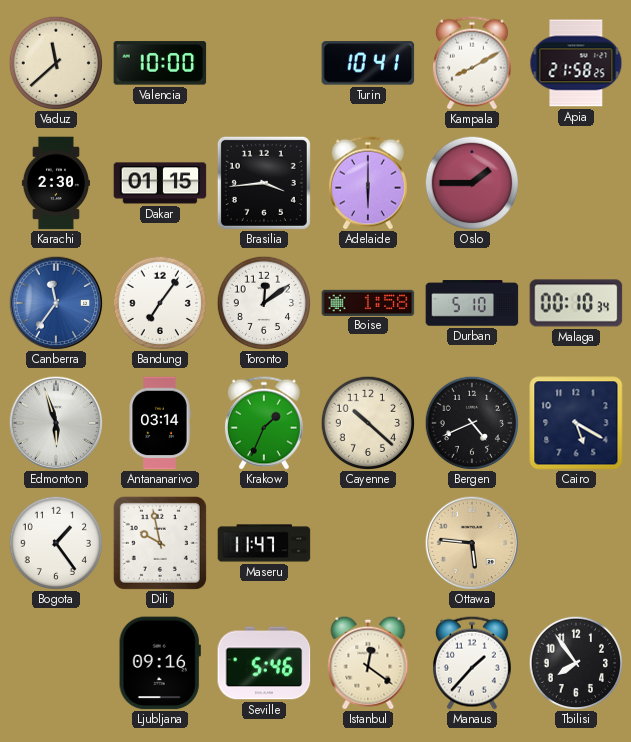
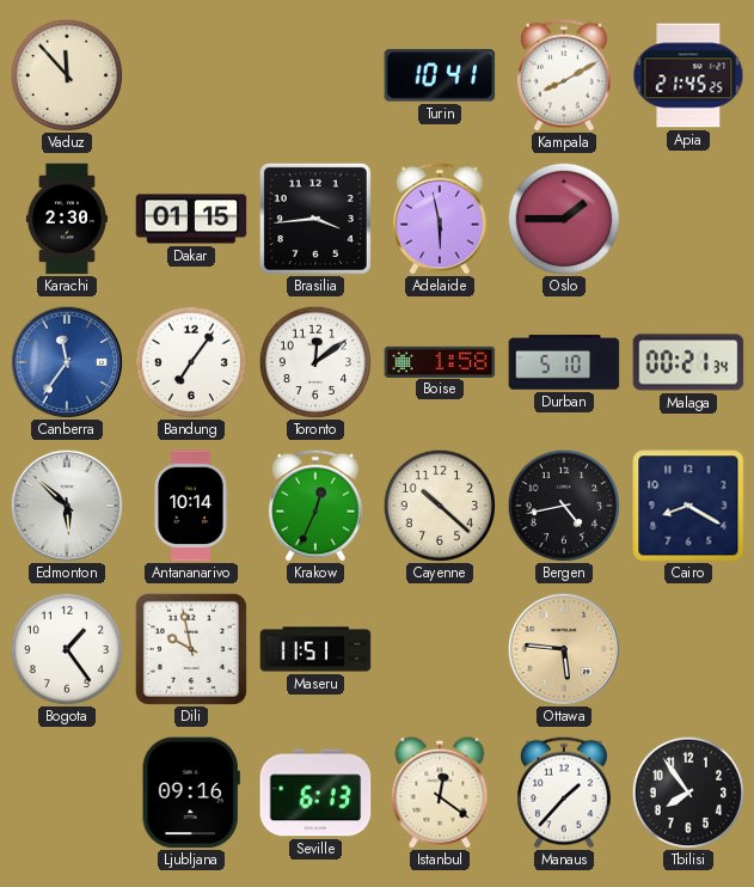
Vaduz: 11:38 -> 11:53
Valencia: 10:00 -> none
Apia: 21:58 -> 21:45
Adelaide: 6:00 -> 5:58
Malaga: 00:10 -> 00:21
Edmonton: 5:57 -> 5:52
Antananarivo: 03:14 -> 10:14
Krakow: 1:34 -> 12:34
Bergen: 4:41 -> 4:43
Cairo: 5:20 -> 8:20
Maseru: 11:47 -> 11:51
Seville: 5:46 -> 6:13
